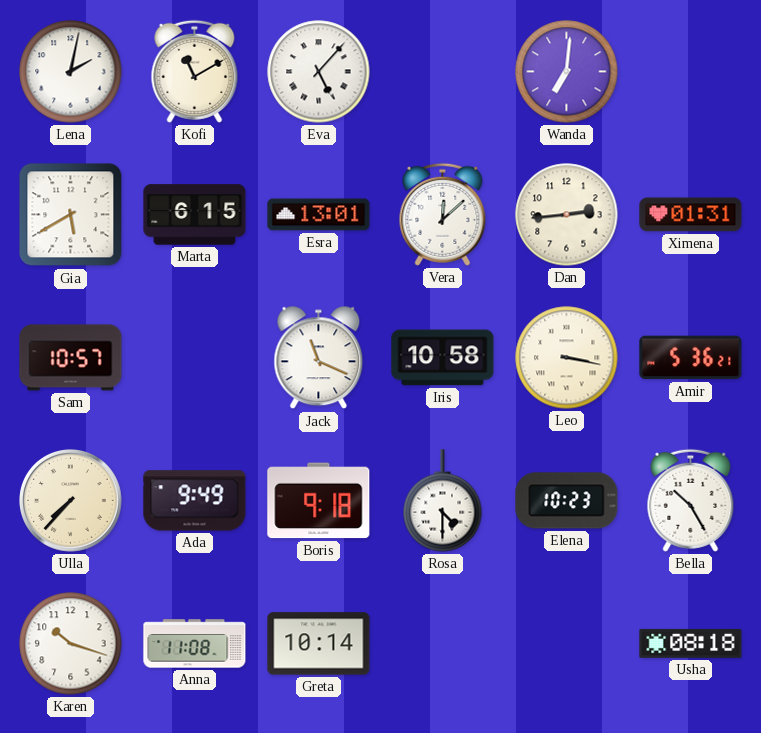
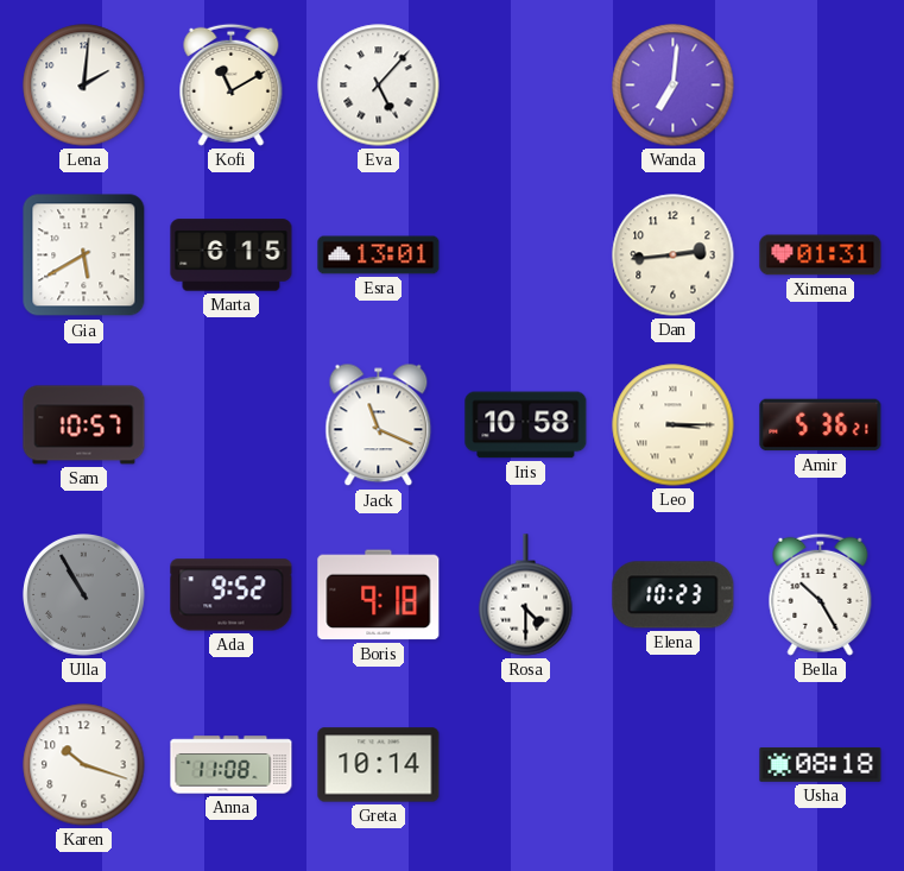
Lena: 2:02 -> 2:01
Vera: 12:08 -> none
Leo: 3:17 -> 3:15
Ulla: 7:37 -> 10:55
Ulla dial: cream -> grey
Ada: 9:49 -> 9:52
